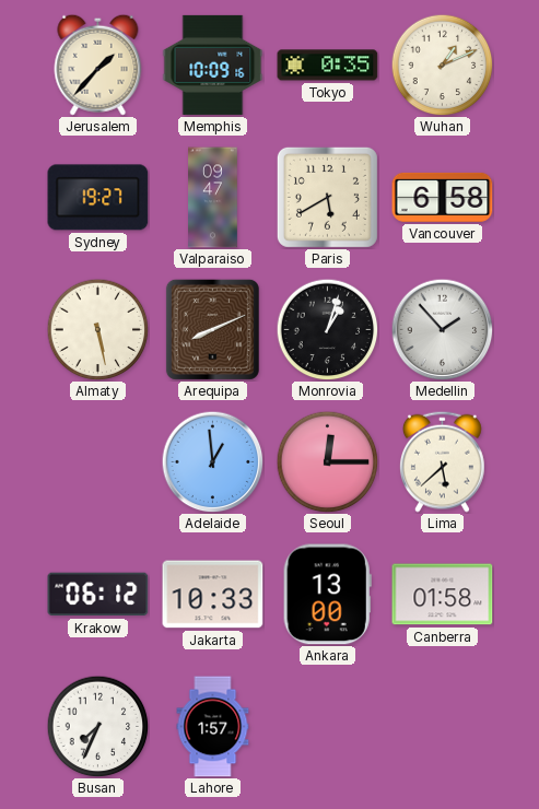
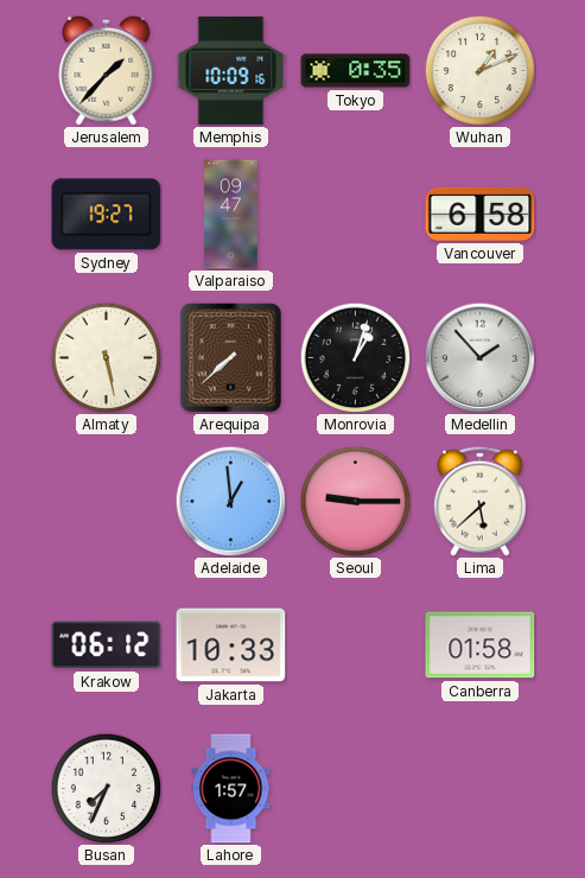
Paris: 5:40 -> none
Arequipa: 8:11 -> 7:38
Seoul: 12:15 -> 9:15
Ankara: 13:00 -> none
